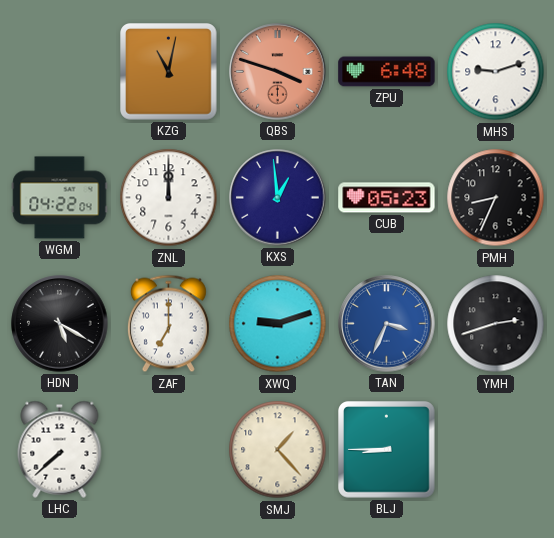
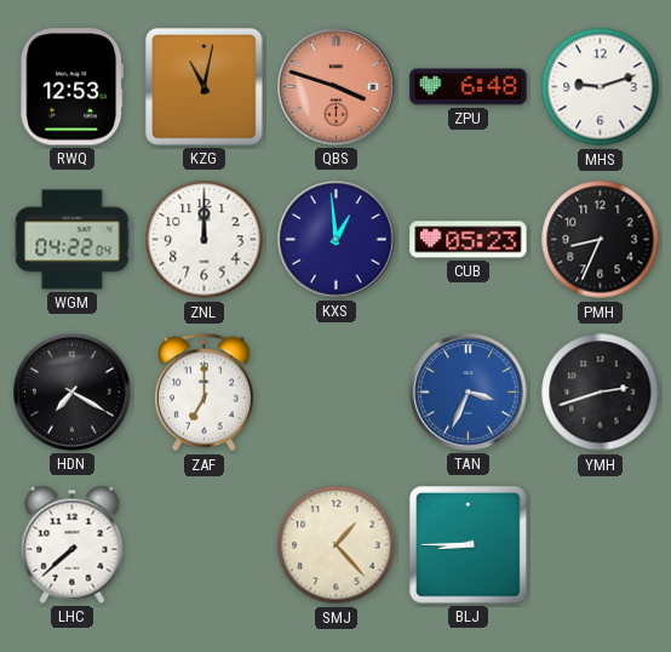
RWQ: none -> 12:53
HDN: 5:20 -> 7:20
XWQ: 9:12 -> none
